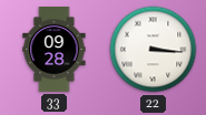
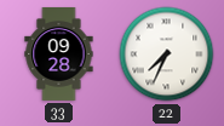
22: 3:16 -> 7:34
